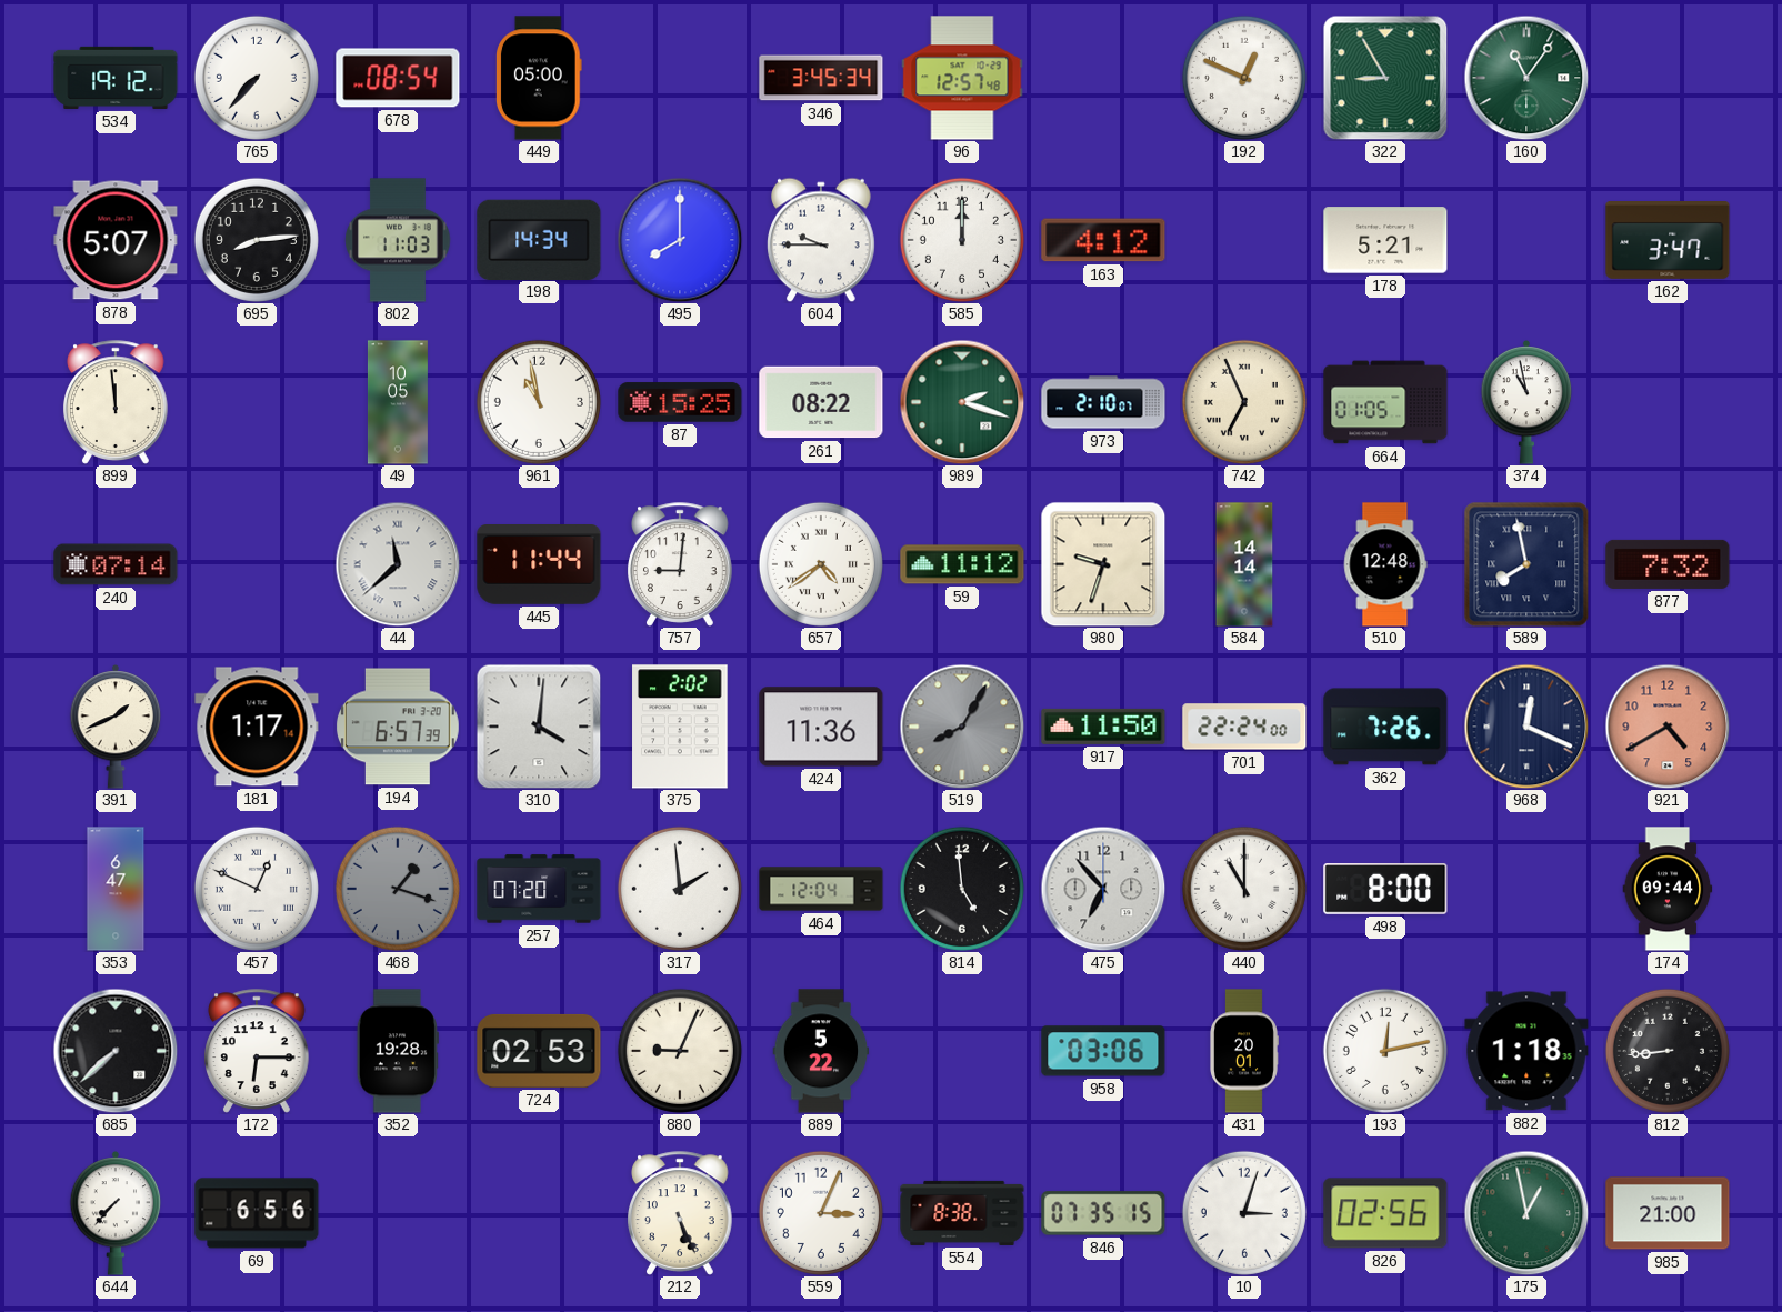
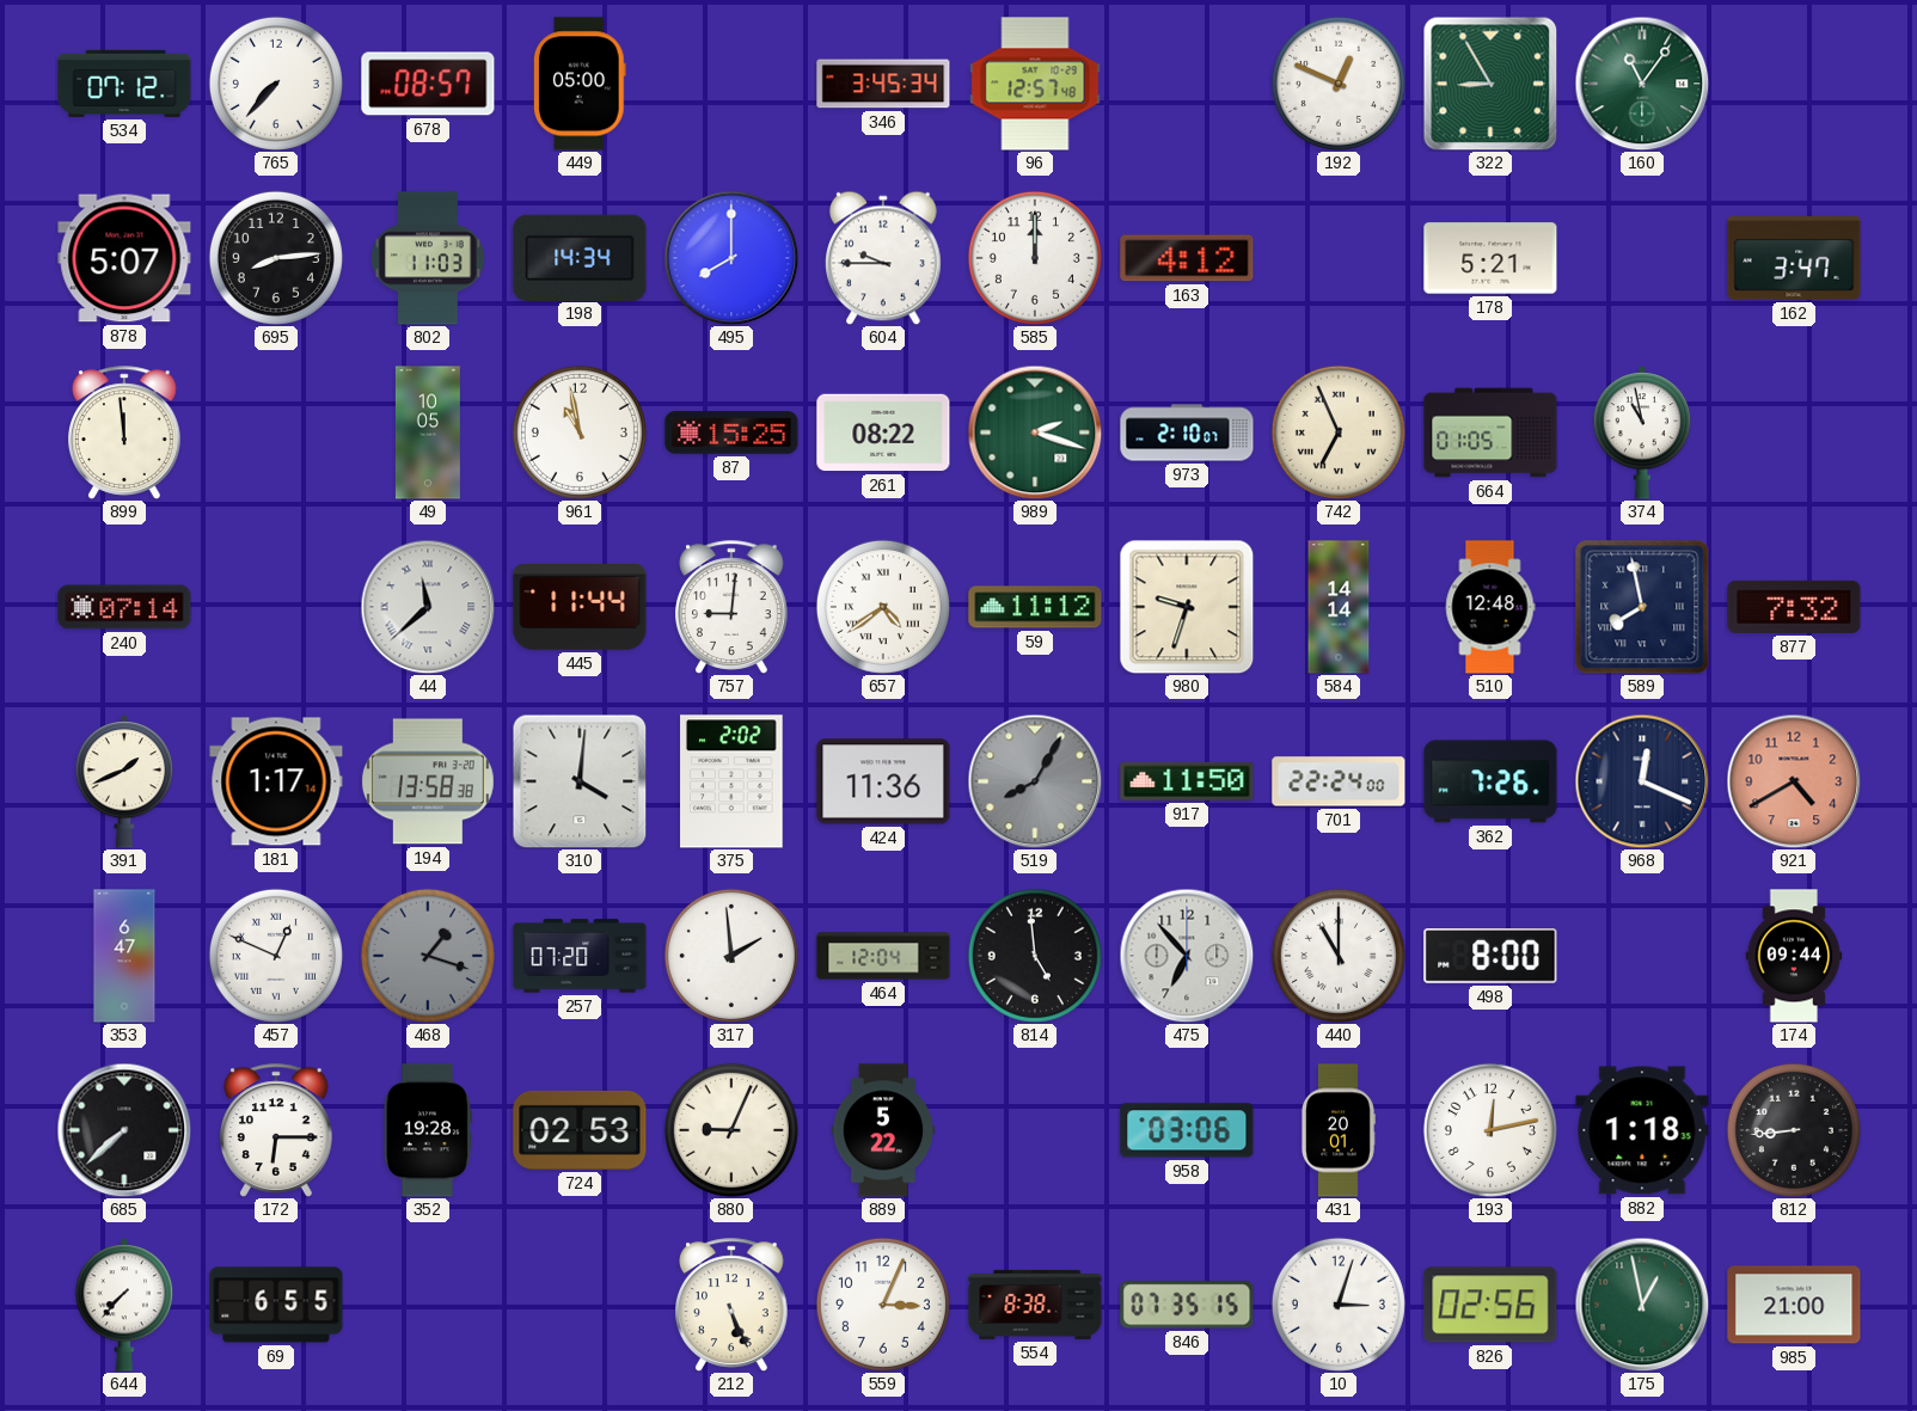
534: 19:12 -> 07:12
678: 08:54 -> 08:57
194: 6:57 -> 13:58
69: 6:56 -> 6:55
